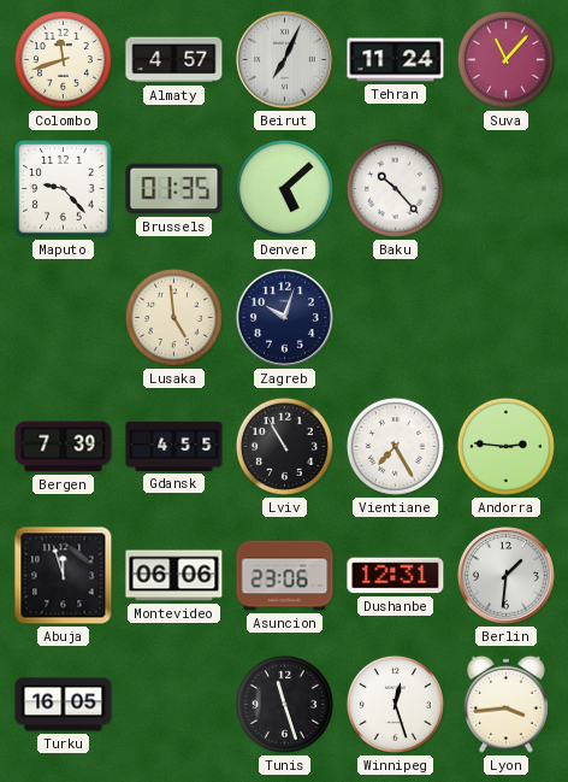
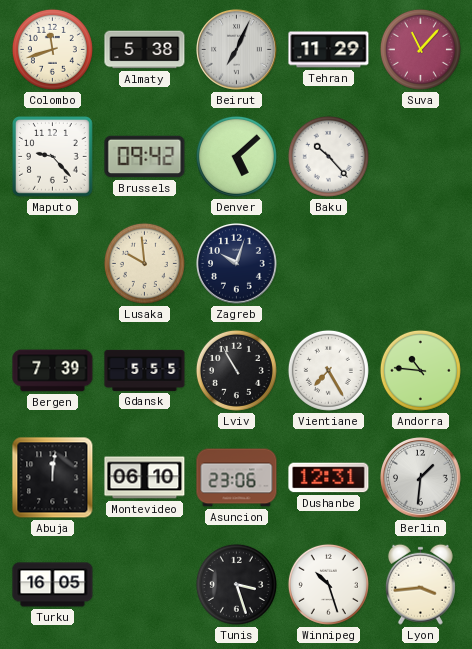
Almaty: 4:57 -> 5:38
Tehran: 11:24 -> 11:29
Brussels: 01:35 -> 09:42
Lusaka: 4:59 -> 9:59
Gdansk: 4:55 -> 5:55
Andorra: 2:46 -> 10:46
Abuja: 11:57 -> 12:01
Montevideo: 06:06 -> 06:10
Tunis: 11:27 -> 3:27
Winnipeg: 12:27 -> 10:27
